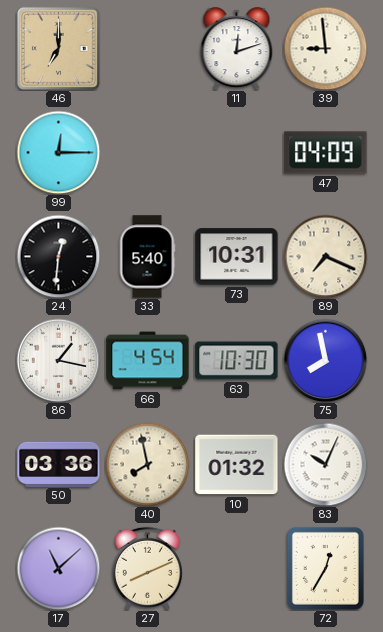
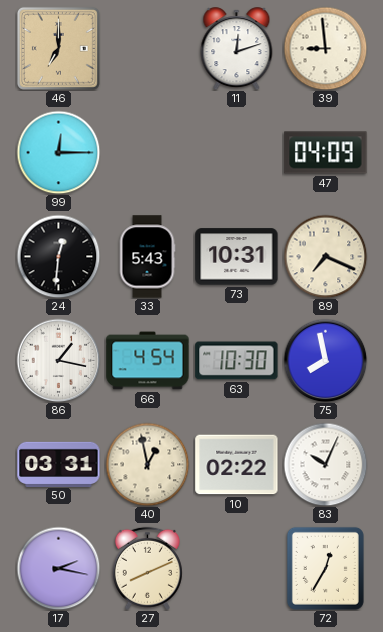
33: 5:40 -> 5:43
50: 03:36 -> 03:31
40: 7:58 -> 12:58
10: 01:32 -> 02:22
17: 11:08 -> 2:17
